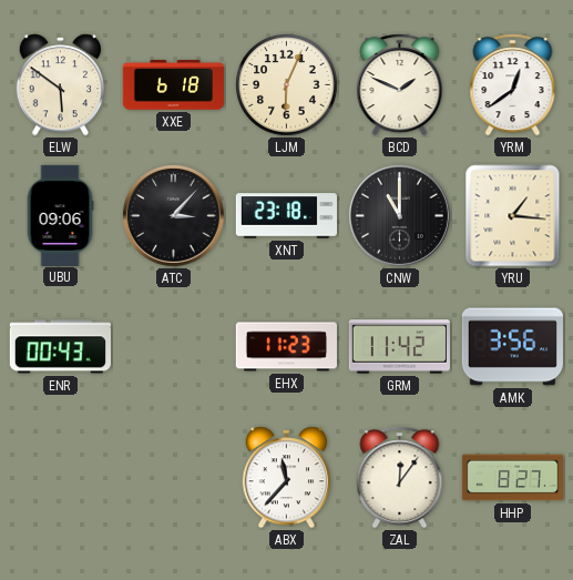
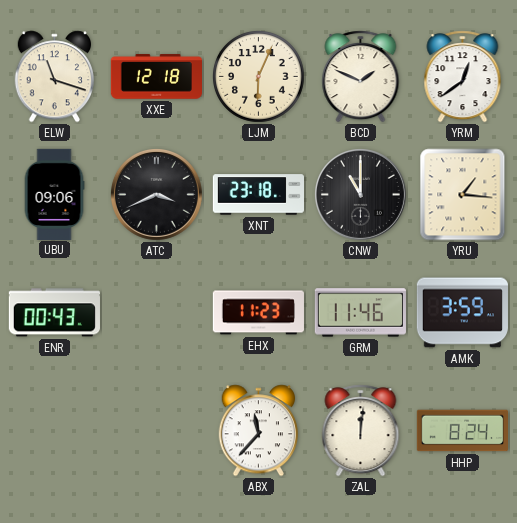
ELW: 5:51 -> 11:18
XXE: 6:18 -> 12:18
ATC: 3:07 -> 3:41
GRM: 11:42 -> 11:46
AMK: 3:56 -> 3:59
ZAL: 12:06 -> 12:01
HHP: 8:27 -> 8:24
